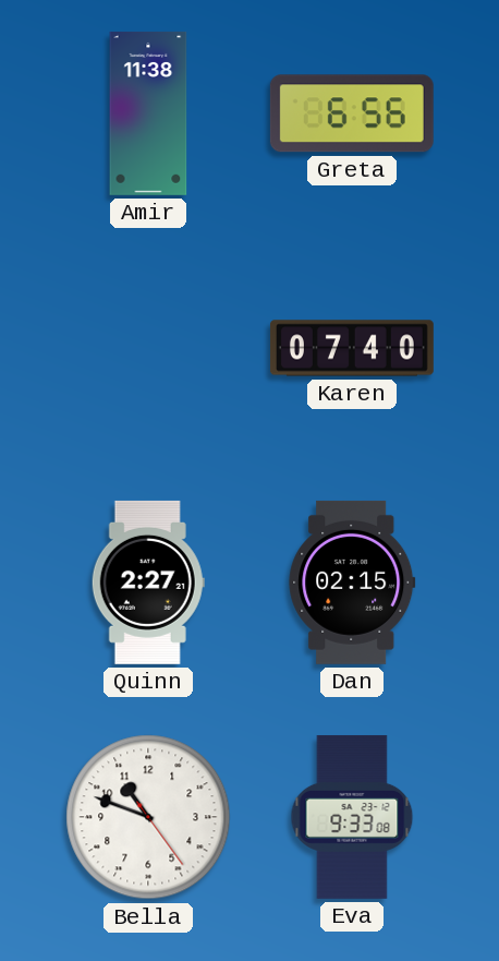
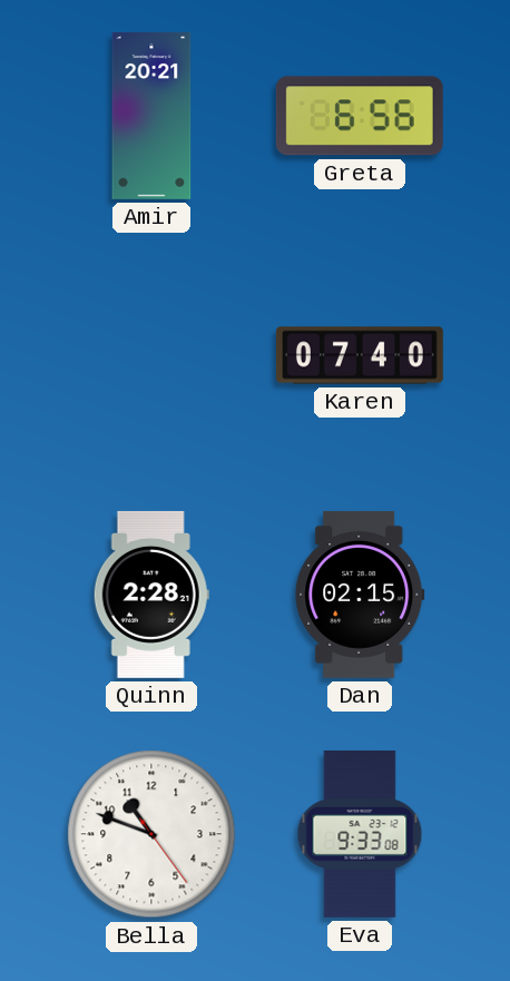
Amir: 11:38 -> 20:21
Quinn: 2:27 -> 2:28
